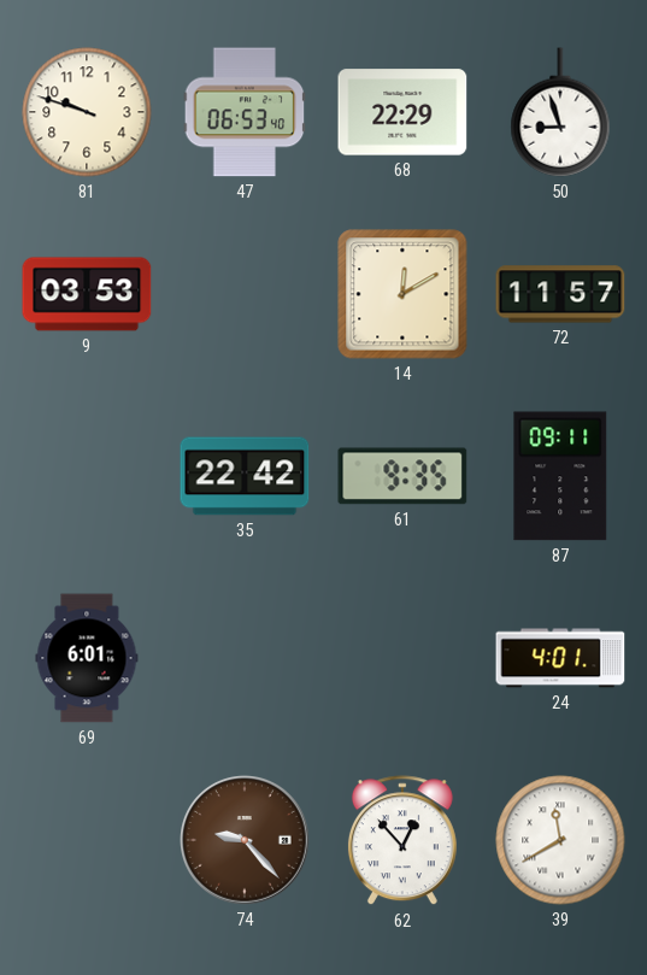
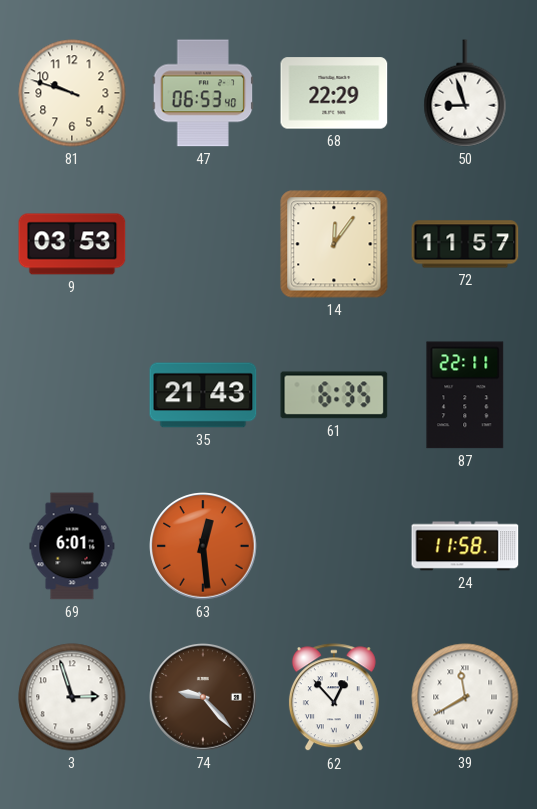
14: 12:10 -> 12:06
35: 22:42 -> 21:43
61: 9:35 -> 6:35
87: 09:11 -> 22:11
63: none -> 12:29
24: 4:01 -> 11:58
3: none -> 2:57
